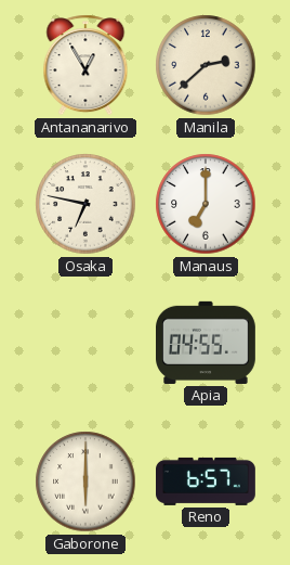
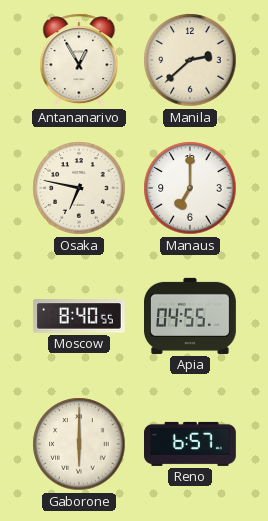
Moscow: none -> 8:40
